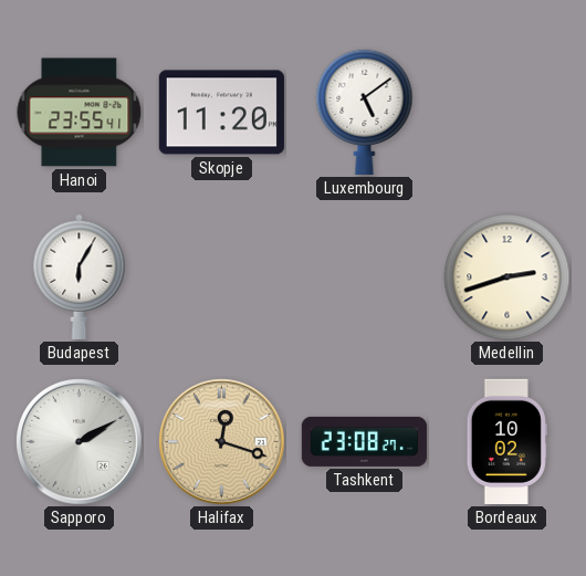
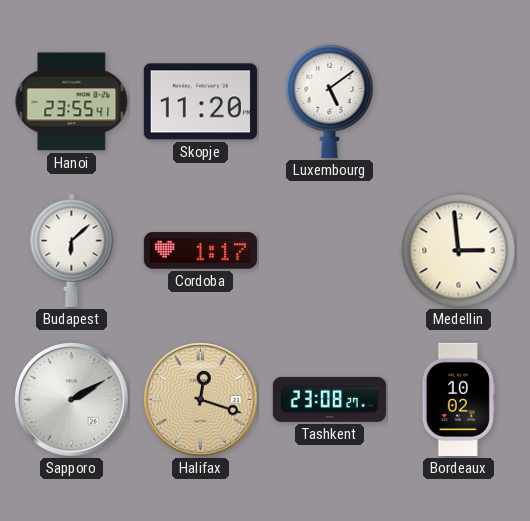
Budapest: 6:05 -> 6:08
Cordoba: none -> 1:17
Medellin: 2:42 -> 2:59
